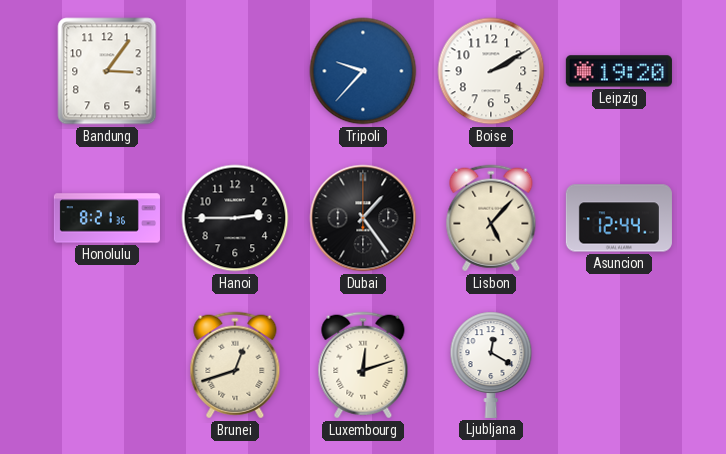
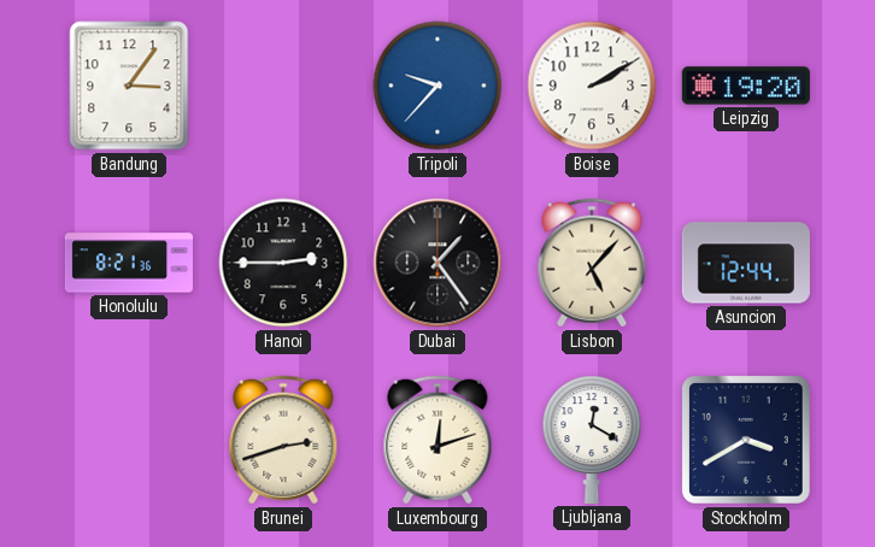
Brunei: 12:42 -> 2:42
Stockholm: none -> 3:40
